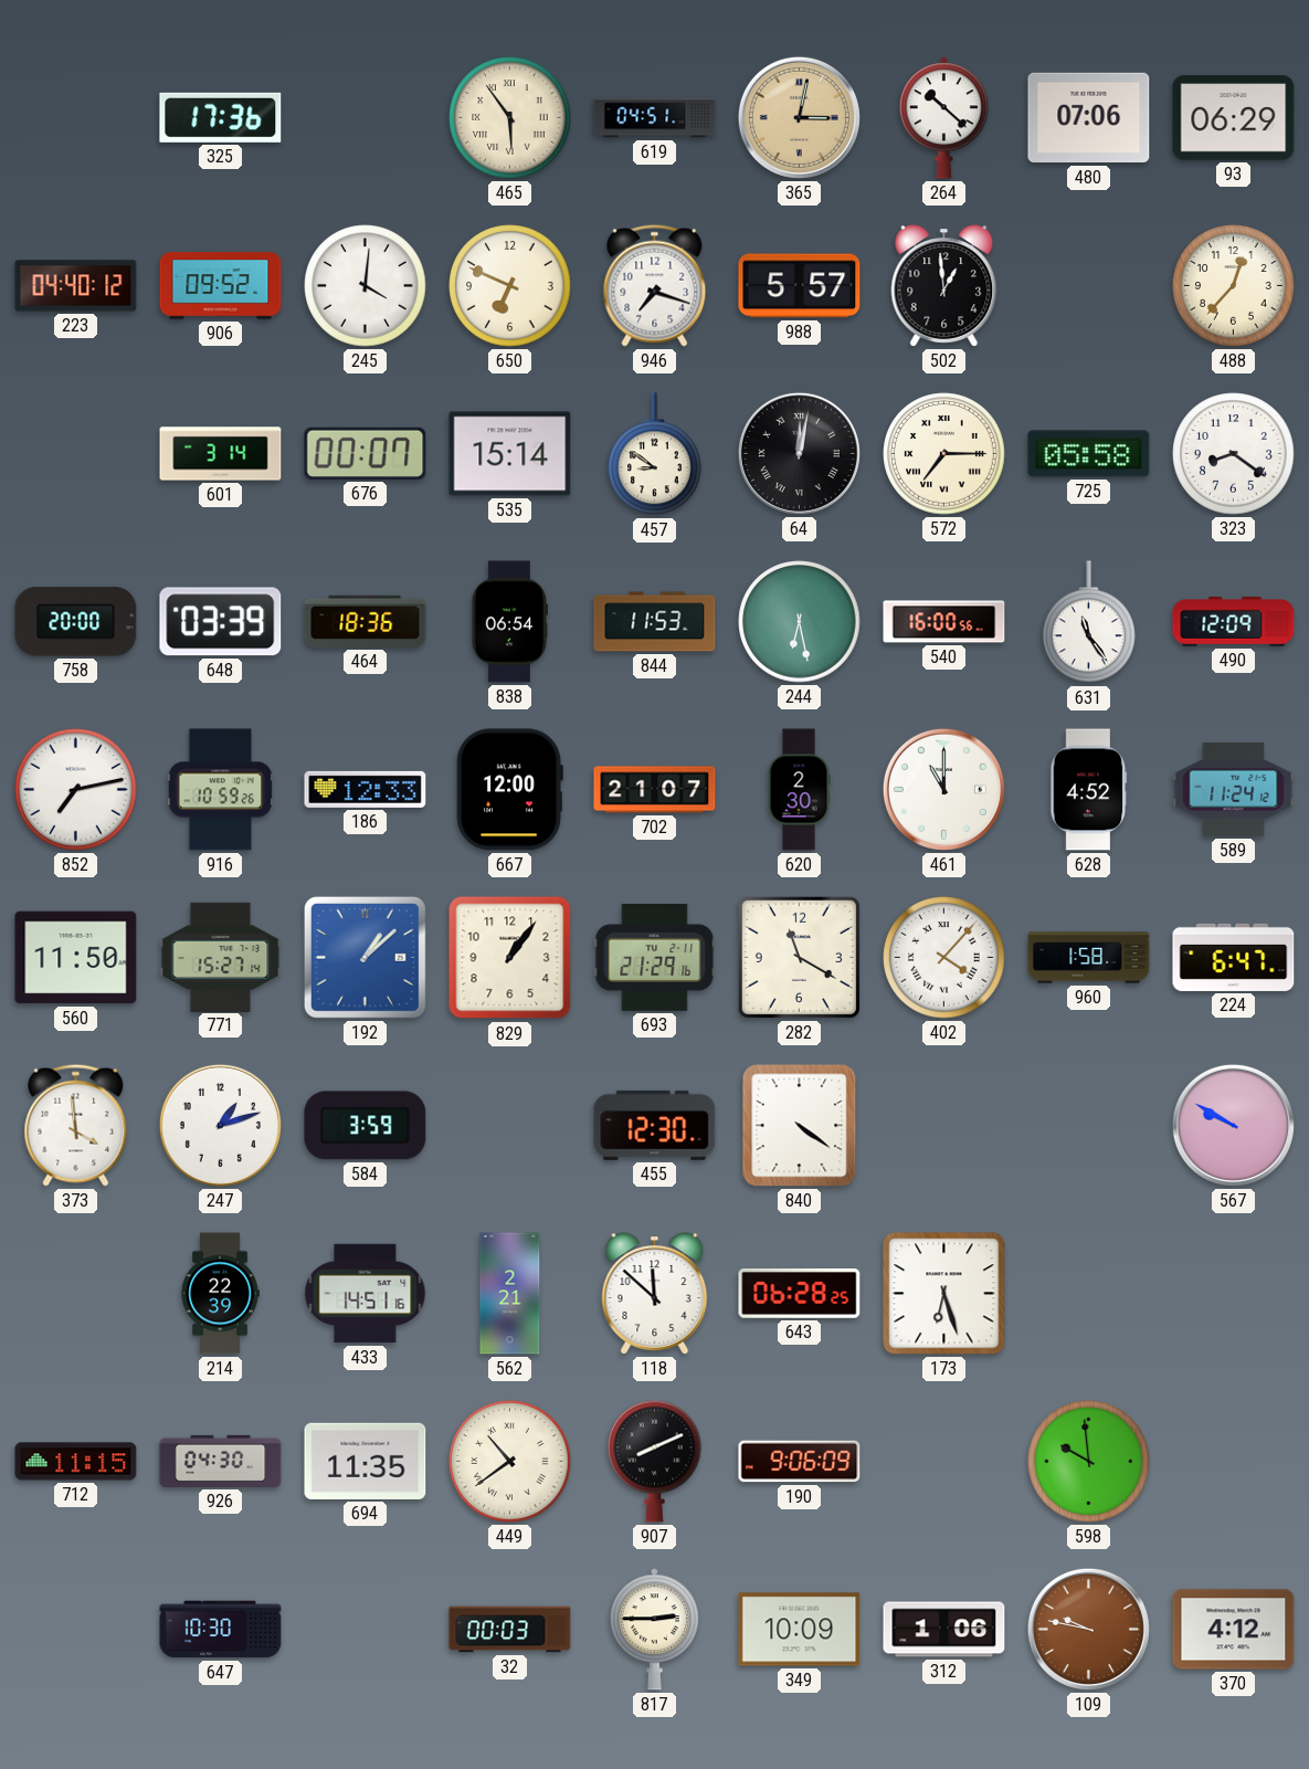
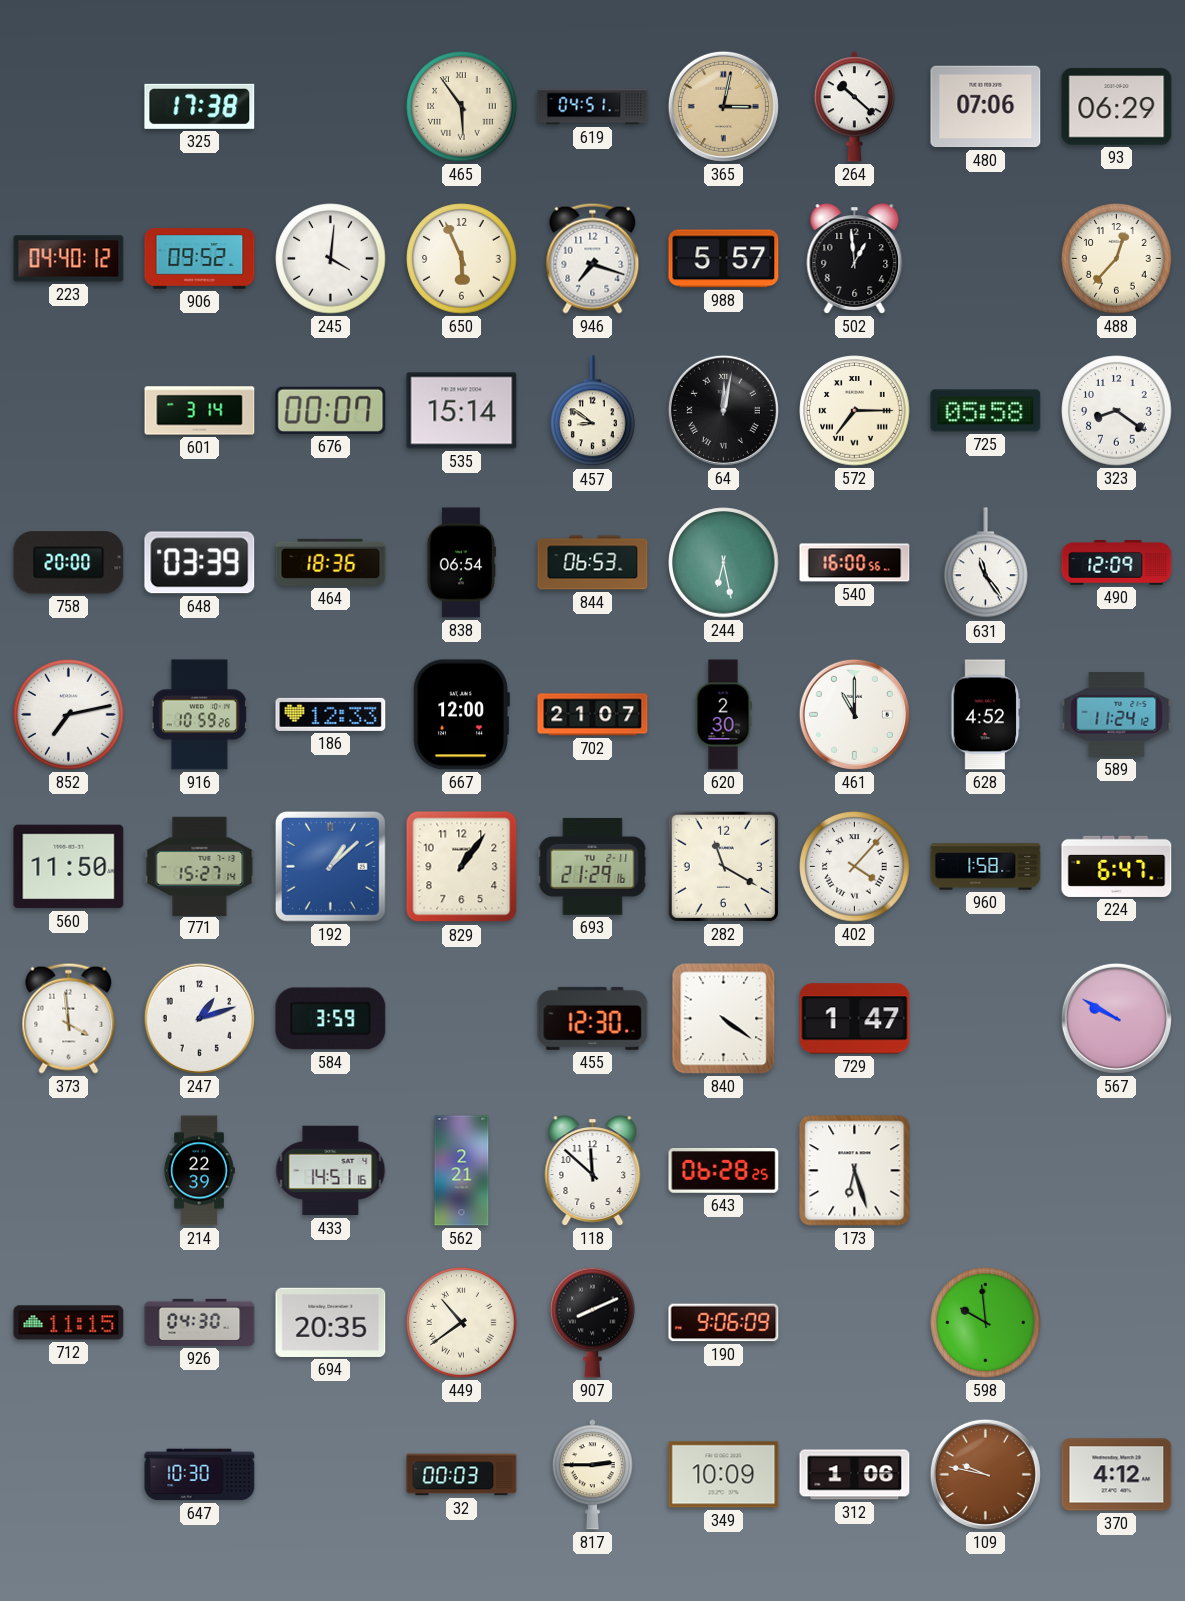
325: 17:36 -> 17:38
650: 6:49 -> 5:56
844: 11:53 -> 06:53
729: none -> 1:47
694: 11:35 -> 20:35
